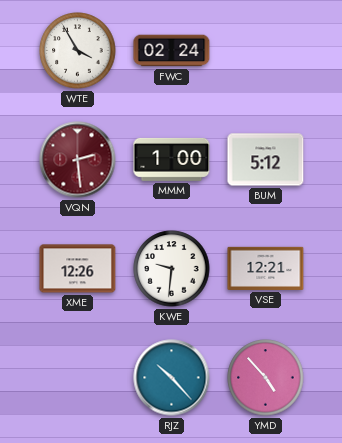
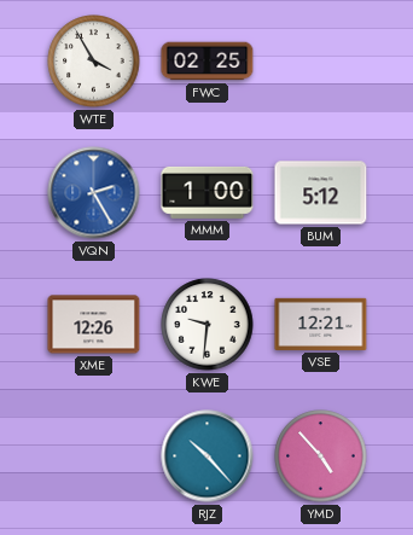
FWC: 02:24 -> 02:25
VQN: 2:29 -> 2:25
VQN dial: burgundy -> blue
